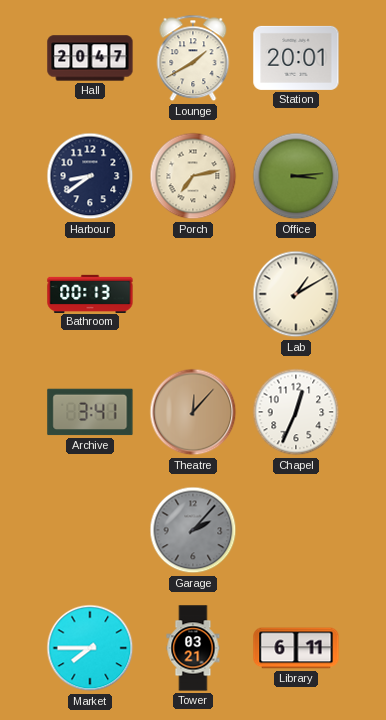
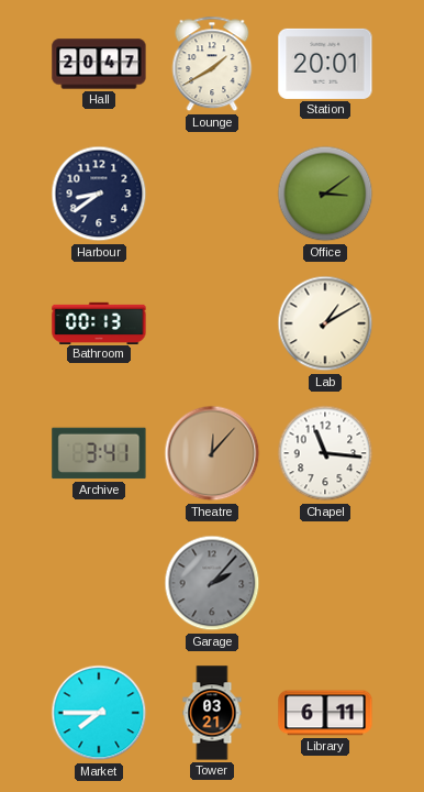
Porch: 7:13 -> none
Office: 3:14 -> 3:09
Chapel: 12:34 -> 11:16
